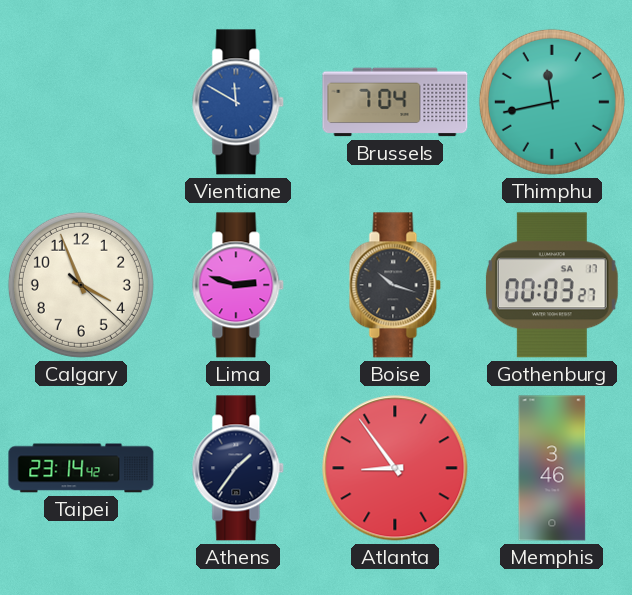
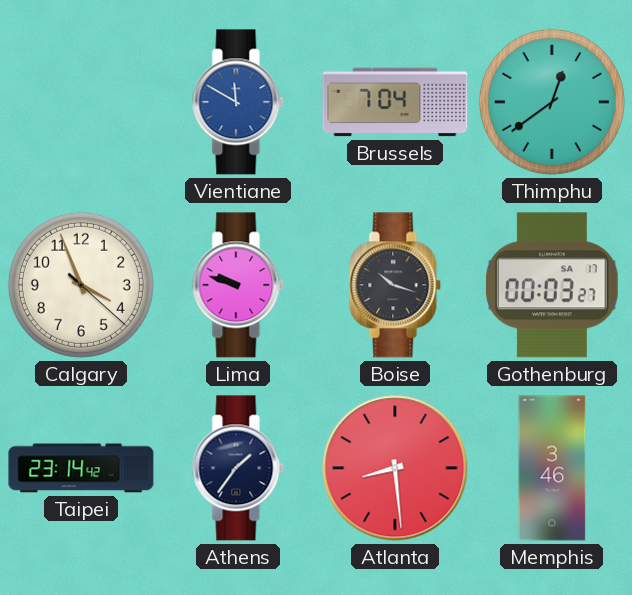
Thimphu: 11:43 -> 12:39
Lima: 2:48 -> 9:48
Atlanta: 8:54 -> 8:29
